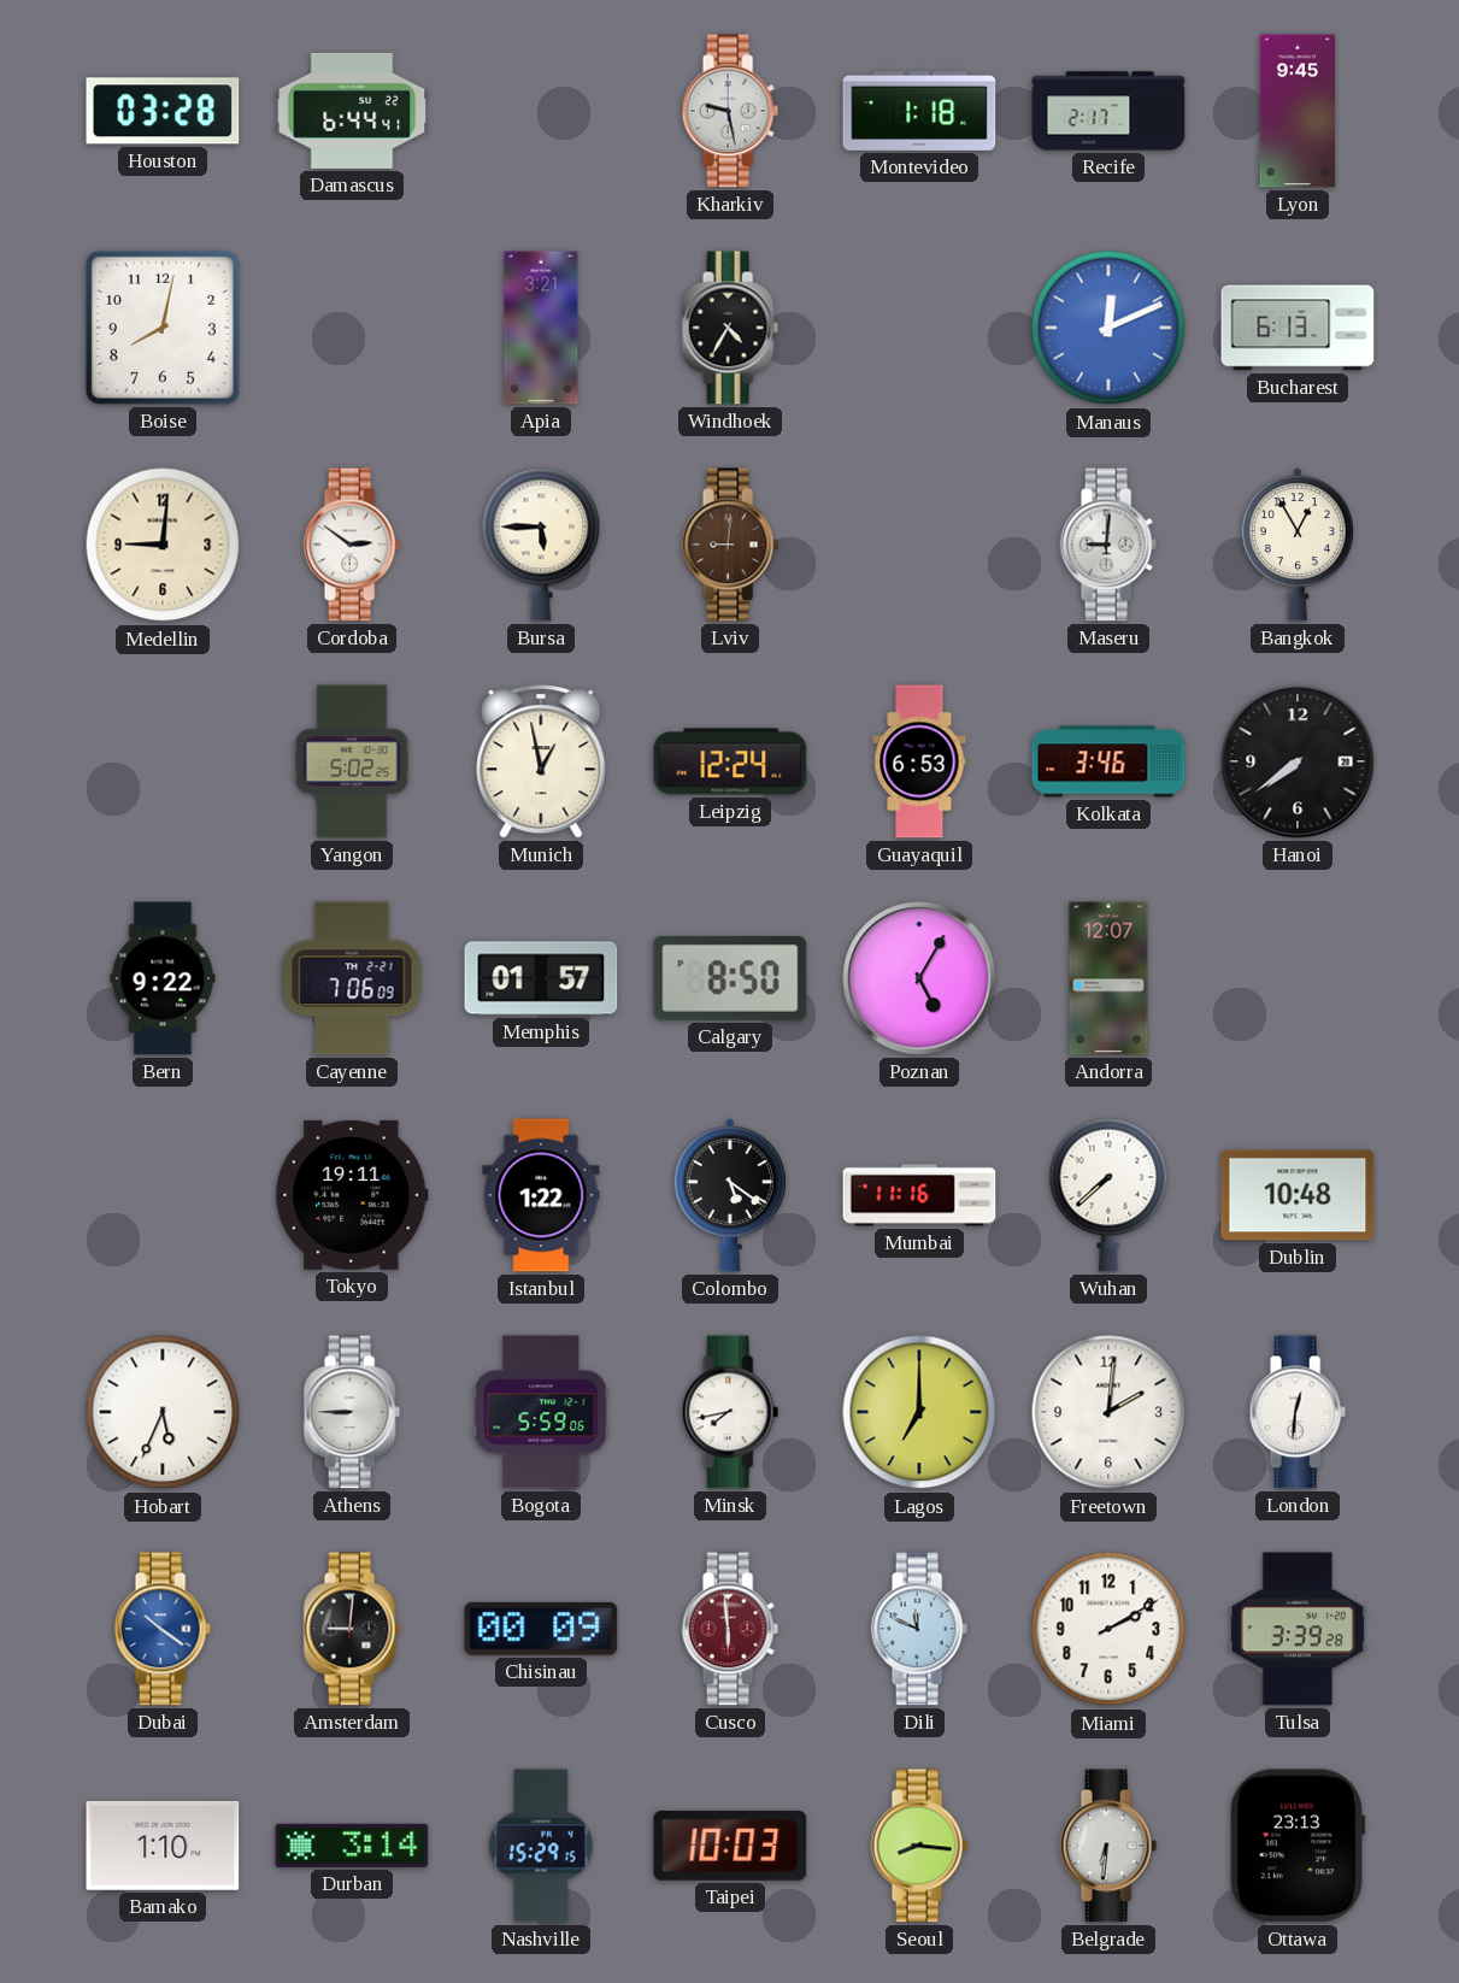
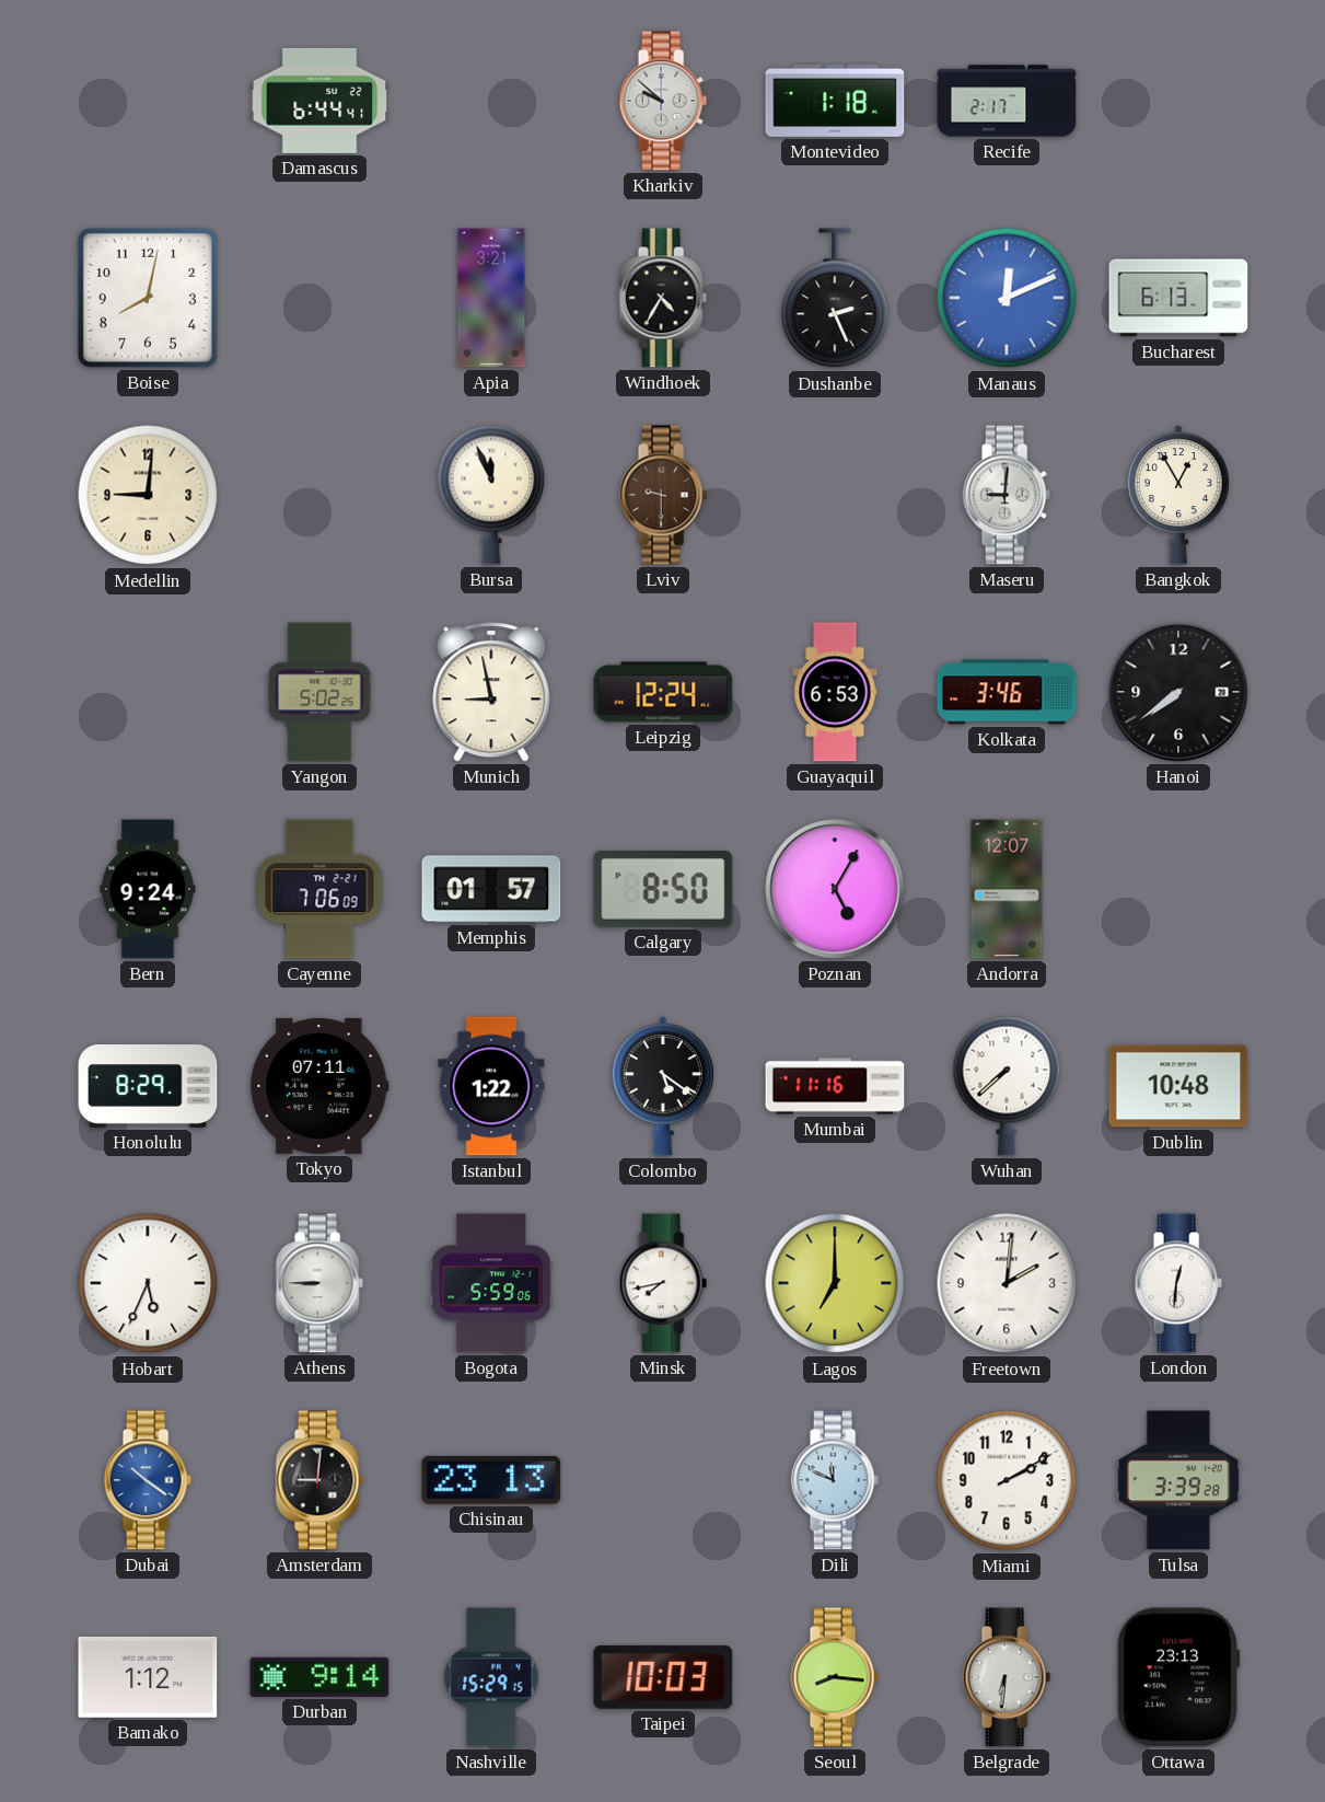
Houston: 03:28 -> none
Kharkiv: 9:28 -> 9:52
Lyon: 9:45 -> none
Dushanbe: none -> 2:26
Cordoba: 2:51 -> none
Bursa: 5:45 -> 11:56
Lviv: 9:01 -> 9:30
Munich: 12:58 -> 8:58
Bern: 9:22 -> 9:24
Honolulu: none -> 8:29
Tokyo: 19:11 -> 07:11
Chisinau: 00:09 -> 23:13
Cusco: 5:59 -> none
Bamako: 1:10 -> 1:12
Durban: 3:14 -> 9:14
